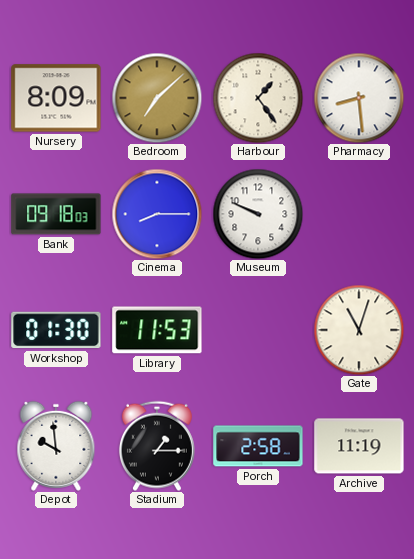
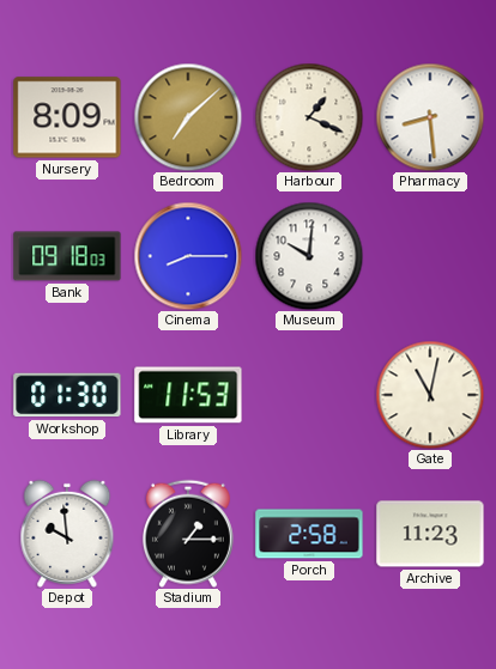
Harbour: 1:24 -> 1:19
Museum: 9:49 -> 10:01
Gate: 11:03 -> 11:02
Archive: 11:19 -> 11:23
